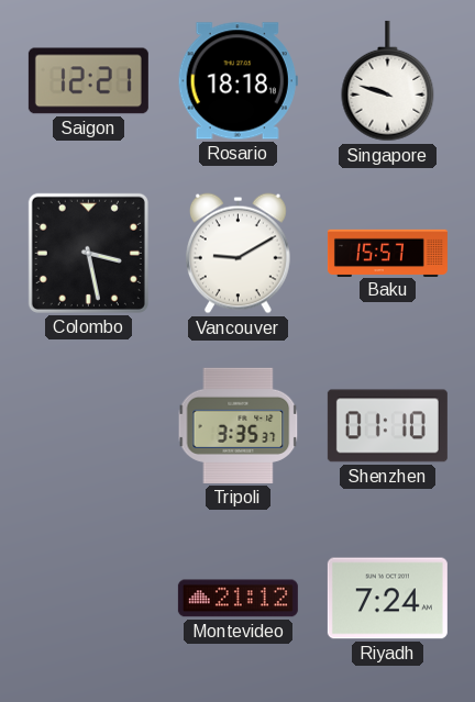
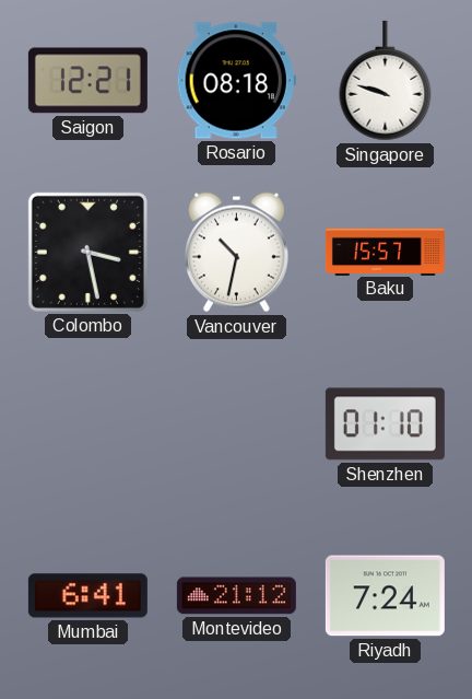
Rosario: 18:18 -> 08:18
Vancouver: 9:10 -> 10:32
Tripoli: 3:35 -> none
Mumbai: none -> 6:41
